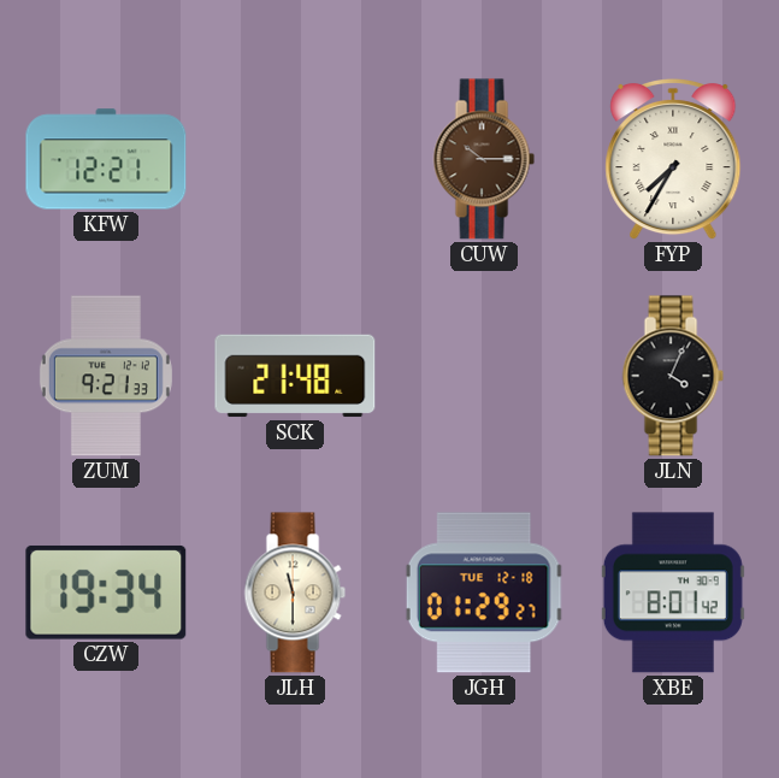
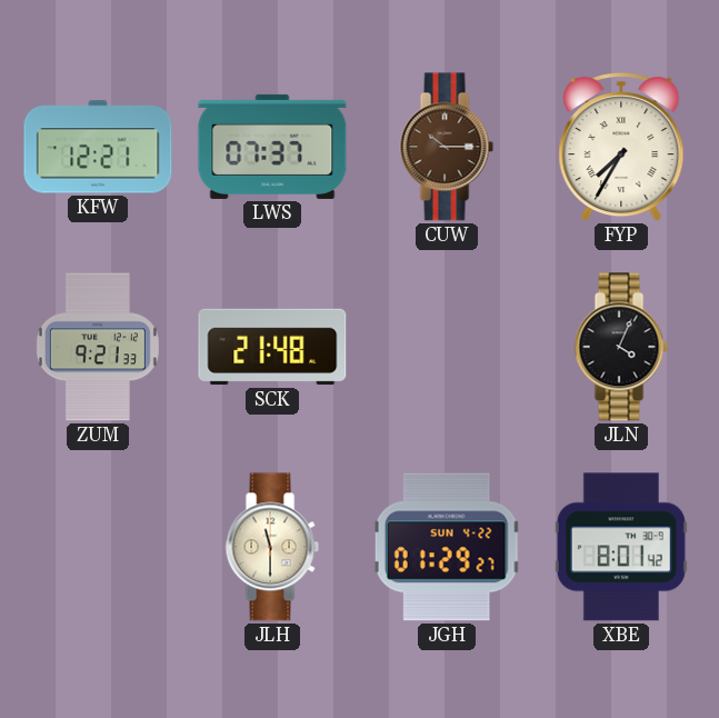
LWS: none -> 07:37
CZW: 19:34 -> none
JGH date: TUE 12-18 -> SUN 4-22
